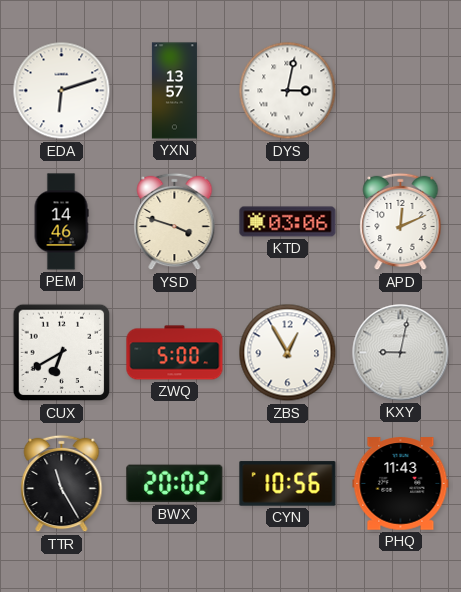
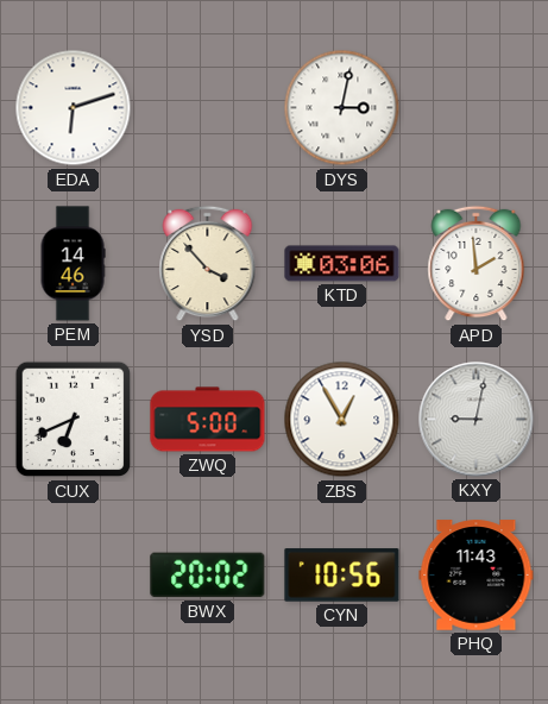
YXN: 13:57 -> none
YSD: 3:48 -> 3:53
APD: 12:11 -> 1:59
CUX: 6:40 -> 6:41
TTR: 11:25 -> none
